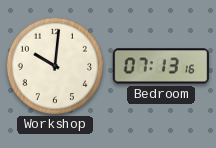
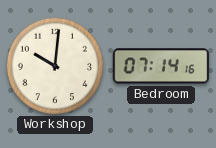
Bedroom: 07:13 -> 07:14
